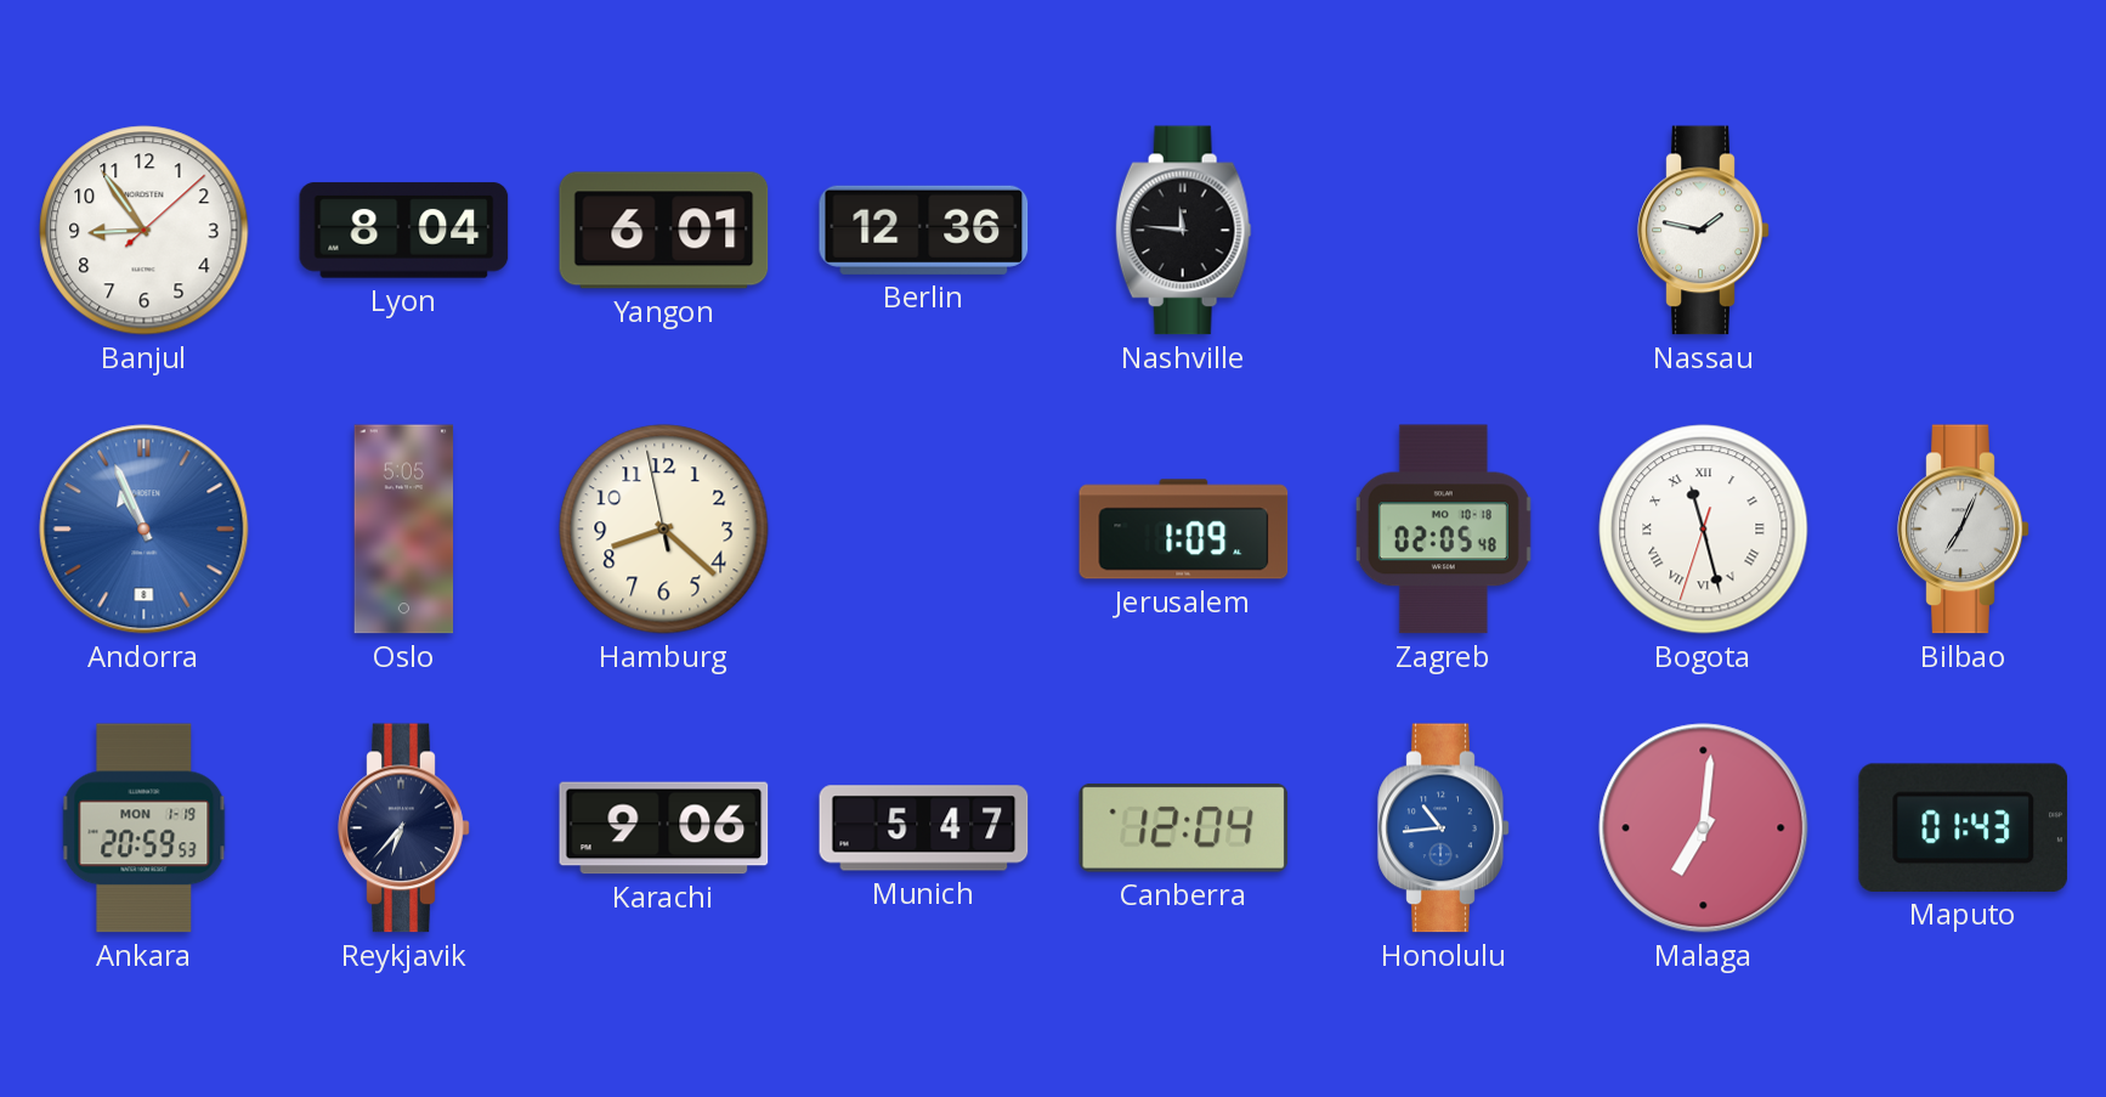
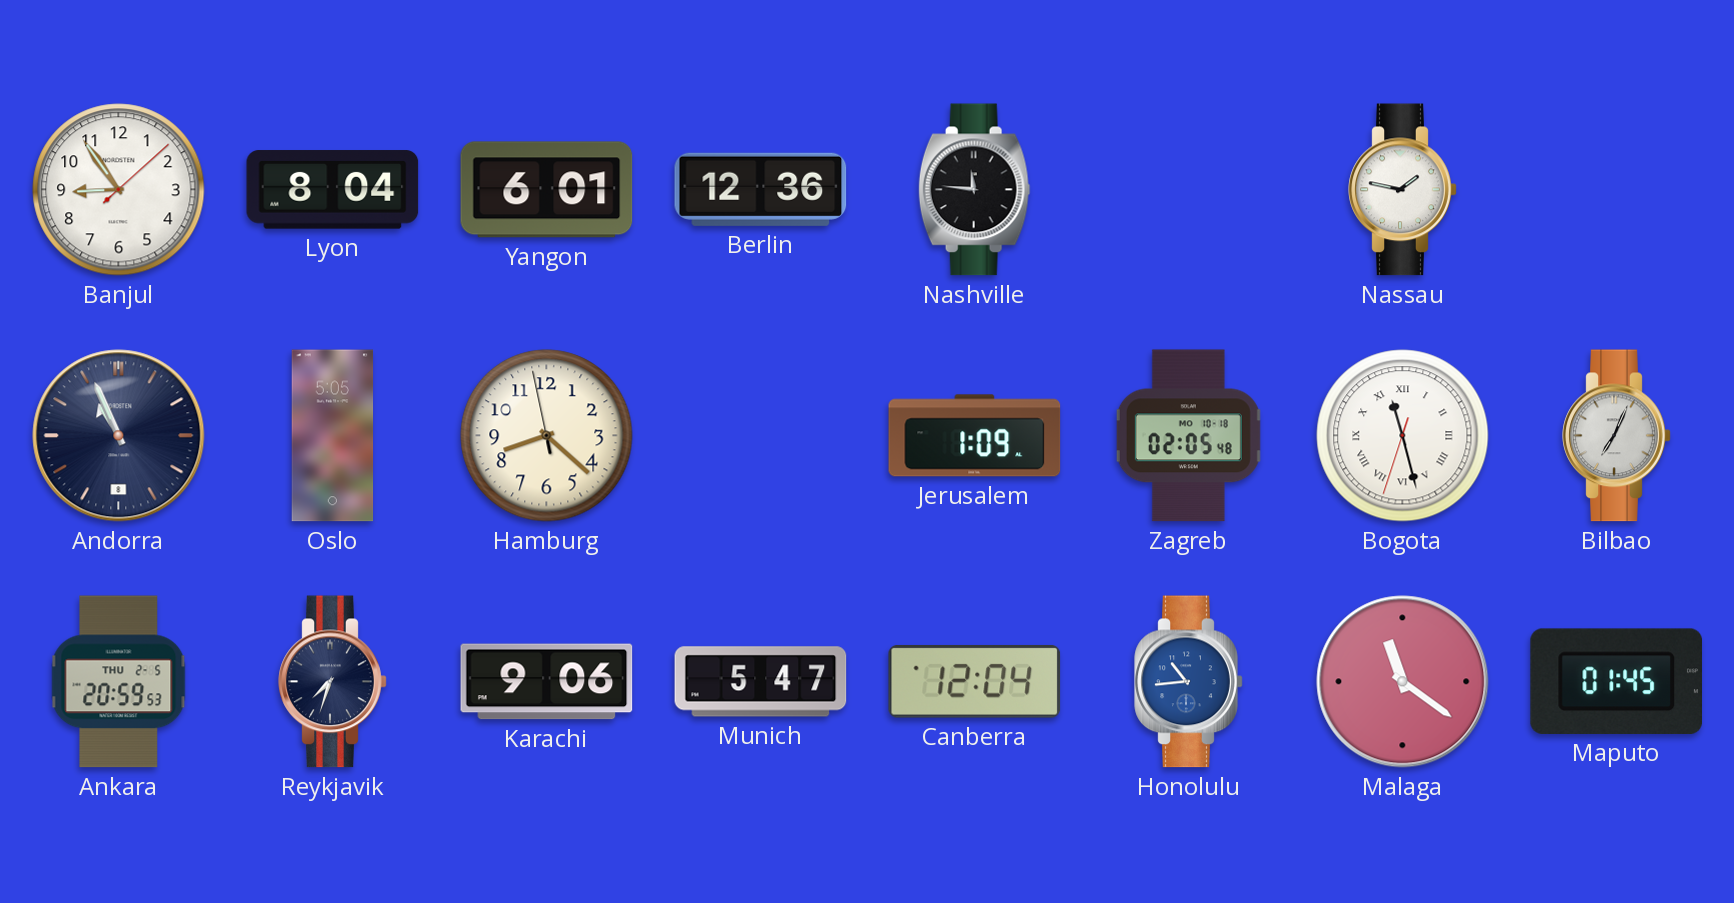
Andorra dial: blue -> navy
Ankara date: MON 1-19 -> THU 2-5
Reykjavik: 6:37 -> 7:33
Malaga: 7:01 -> 11:21
Maputo: 01:43 -> 01:45
